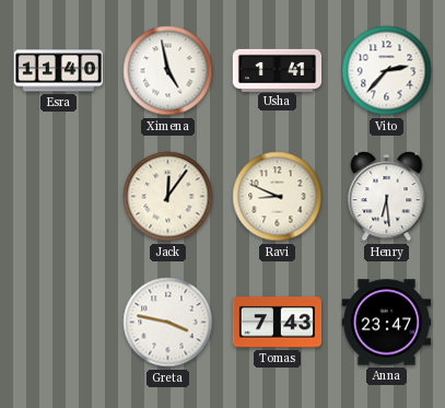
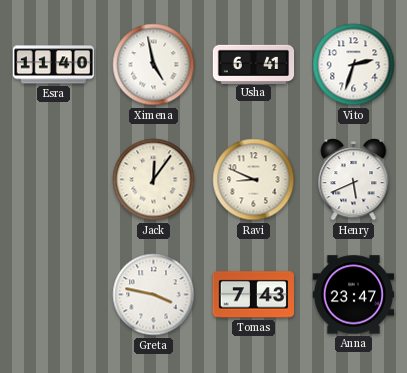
Usha: 1:41 -> 6:41
Vito: 2:37 -> 2:33
Henry: 6:29 -> 5:41
